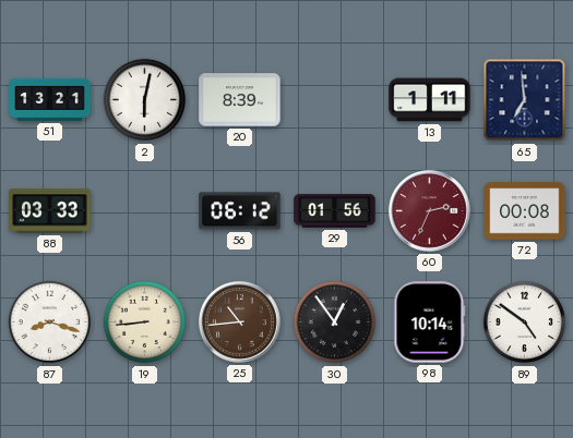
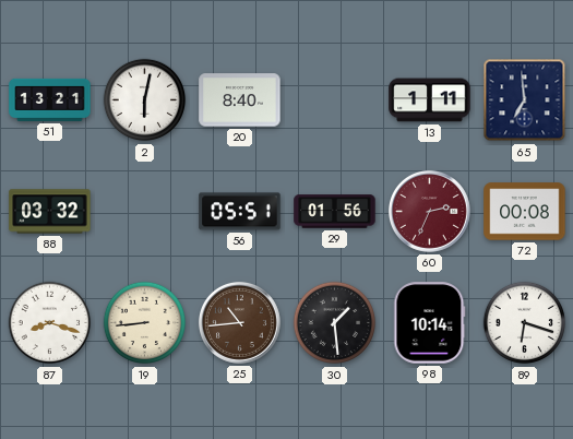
20: 8:39 -> 8:40
88: 03:33 -> 03:32
56: 06:12 -> 05:51
30: 12:54 -> 1:29
89: 4:51 -> 6:18
